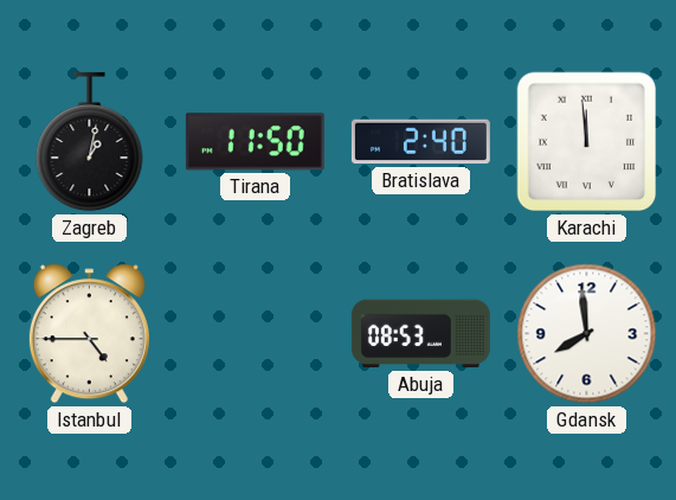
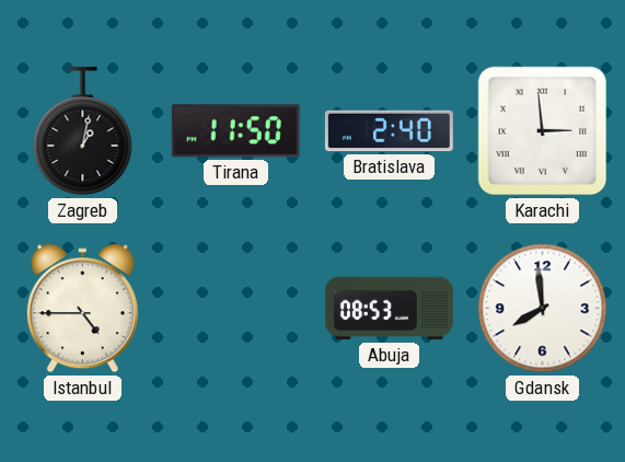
Karachi: 11:59 -> 2:59
